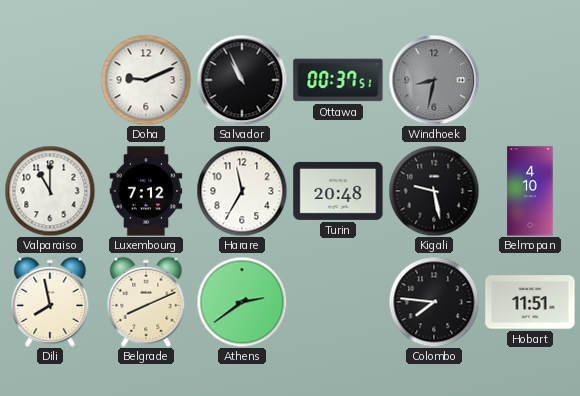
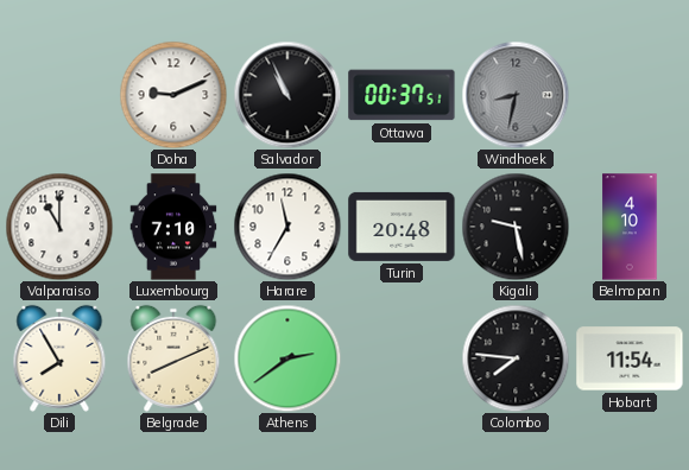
Luxembourg: 7:12 -> 7:10
Dili: 7:58 -> 7:55
Hobart: 11:51 -> 11:54
